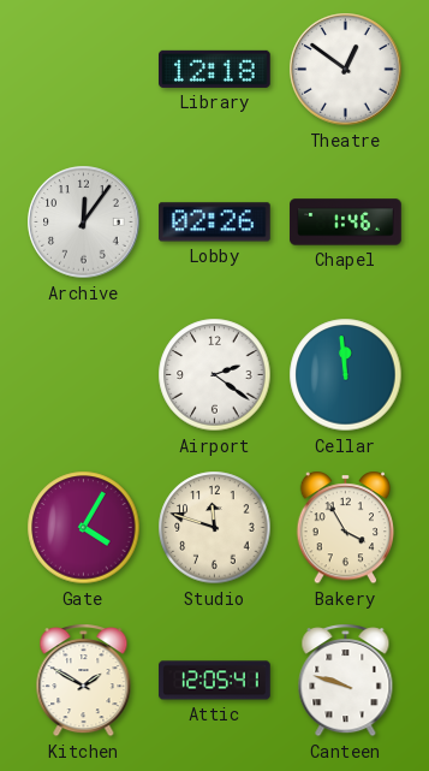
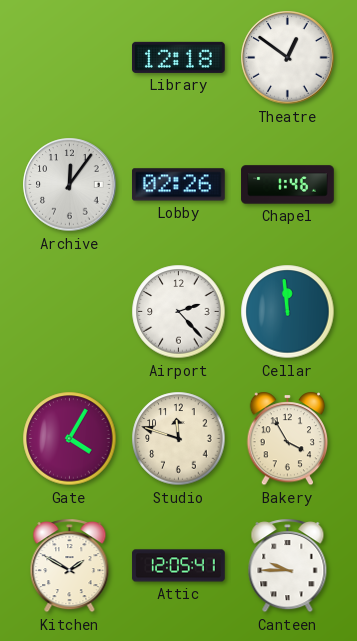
Airport: 2:21 -> 2:23
Canteen: 9:48 -> 9:45
